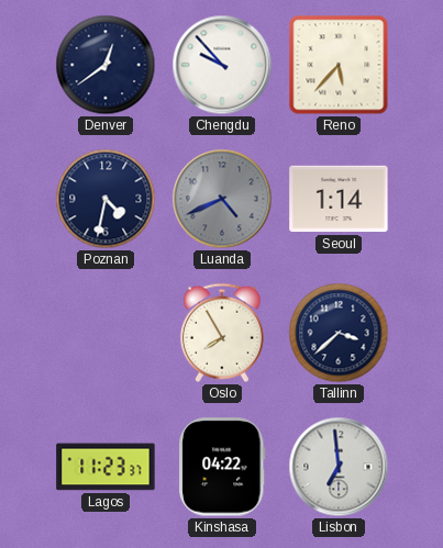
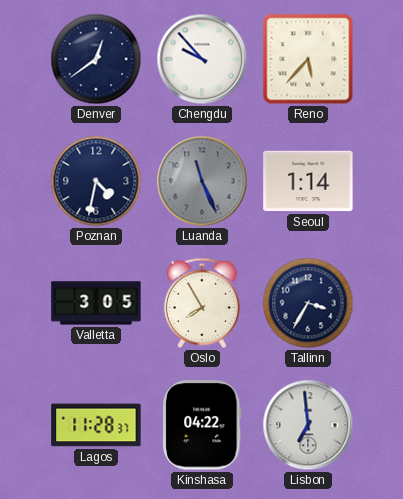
Luanda: 4:41 -> 11:26
Valletta: none -> 3:05
Tallinn: 3:38 -> 3:35
Lagos: 11:23 -> 11:28
